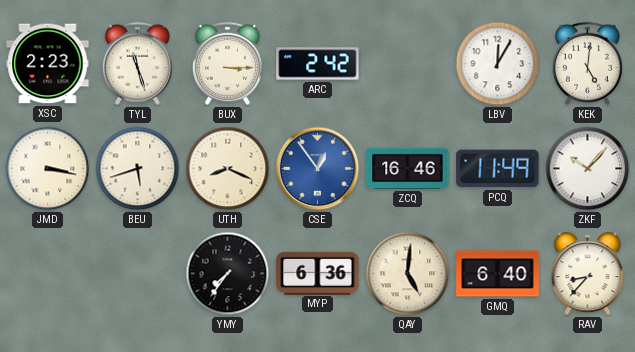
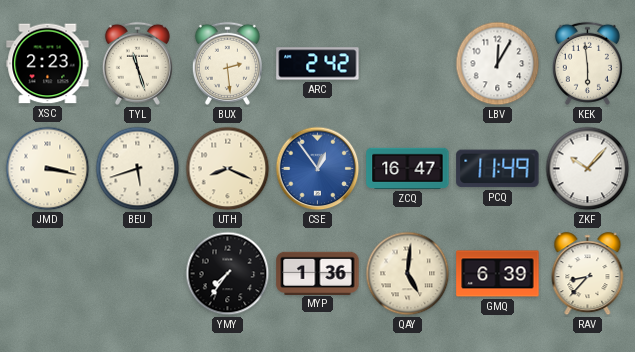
BUX: 3:15 -> 2:29
KEK: 5:01 -> 5:59
ZCQ: 16:46 -> 16:47
MYP: 6:36 -> 1:36
GMQ: 6:40 -> 6:39
